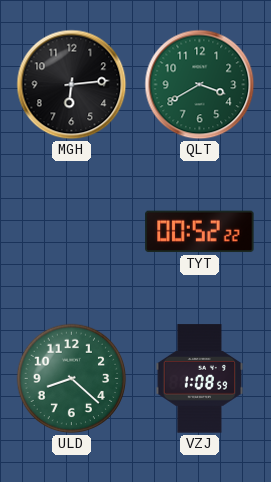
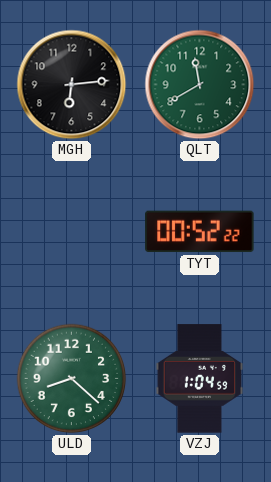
QLT: 3:40 -> 11:40
VZJ: 1:08 -> 1:04
